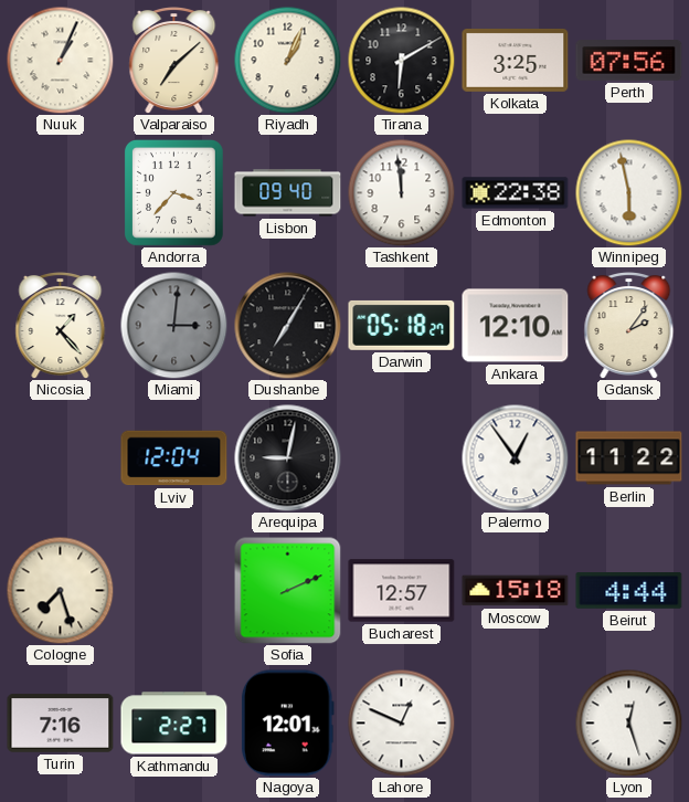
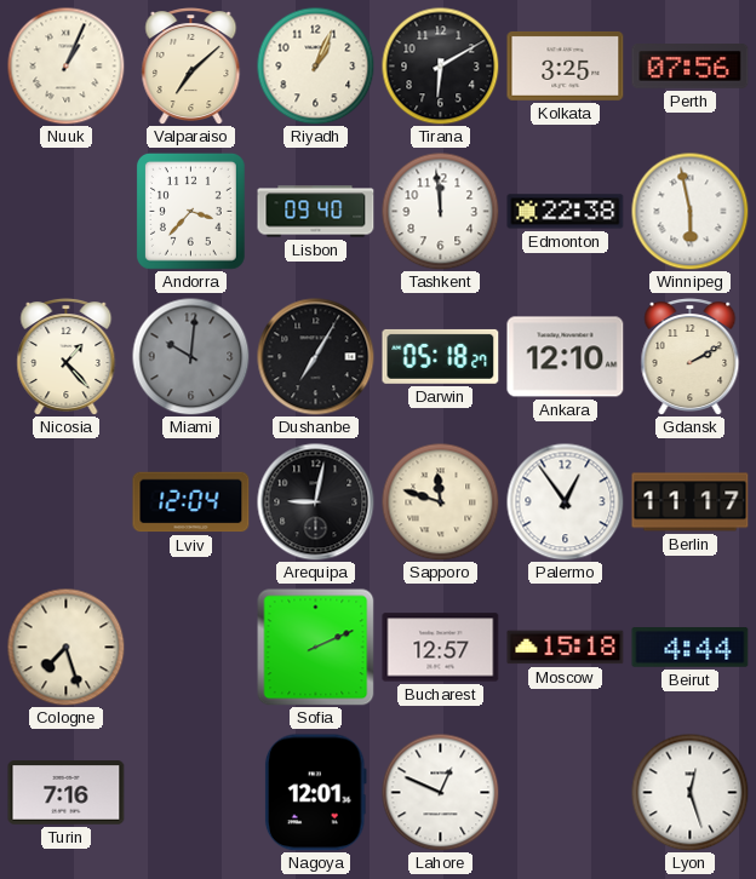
Miami: 3:01 -> 10:01
Gdansk: 2:06 -> 2:10
Sapporo: none -> 11:48
Berlin: 11:22 -> 11:17
Kathmandu: 2:27 -> none
